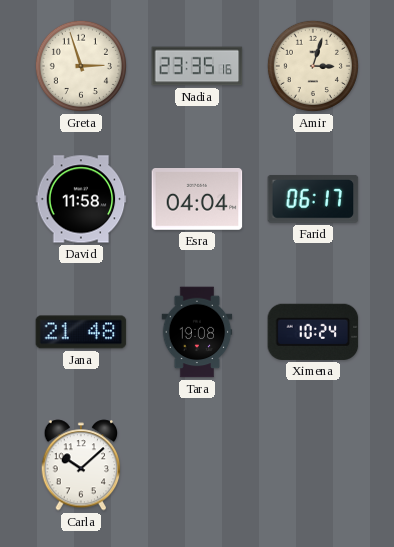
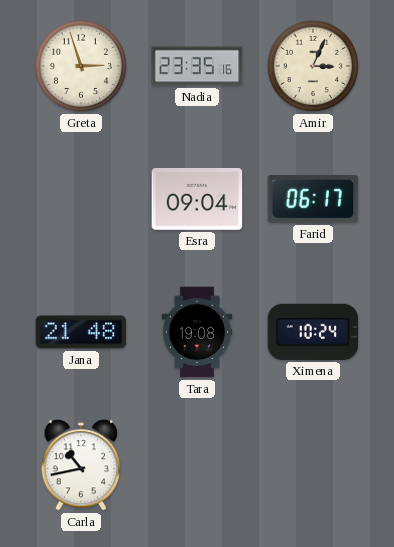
Amir: 3:03 -> 3:04
David: 11:58 -> none
Esra: 04:04 -> 09:04
Carla: 10:08 -> 10:43
